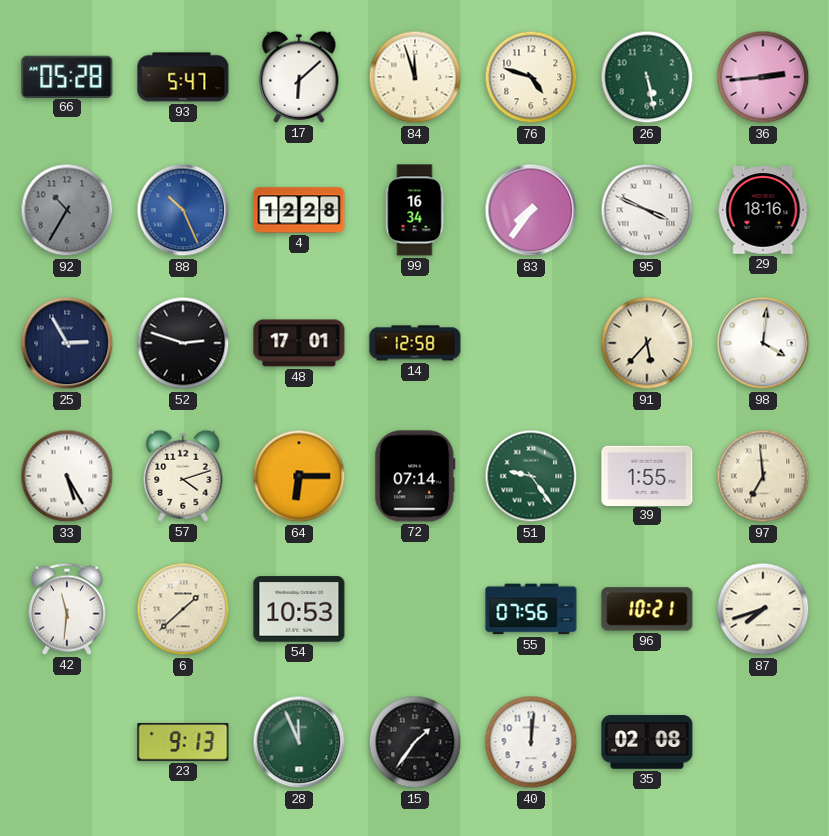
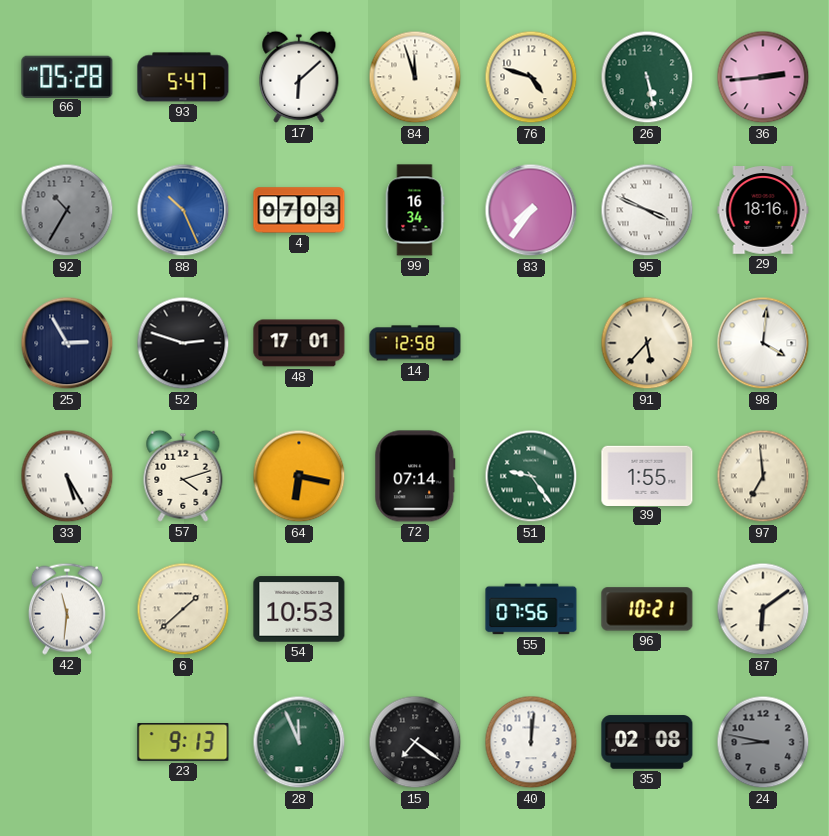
4: 12:28 -> 07:03
64: 6:15 -> 6:17
87: 7:42 -> 6:09
15: 1:36 -> 7:21
24: none -> 8:47
